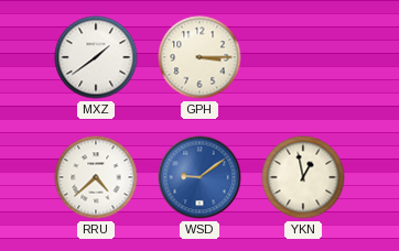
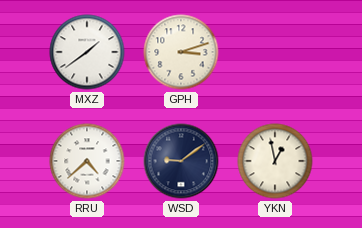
GPH: 3:15 -> 3:12
WSD dial: blue -> navy
